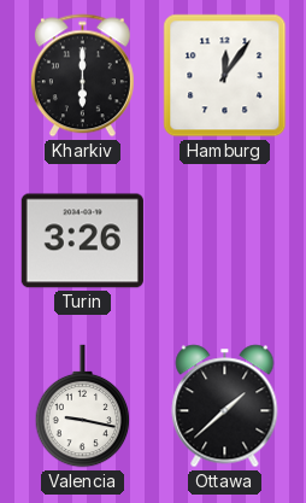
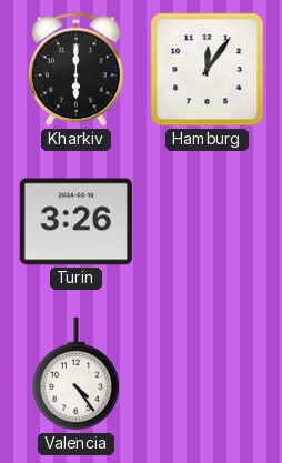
Valencia: 9:17 -> 4:24
Ottawa: 1:38 -> none
